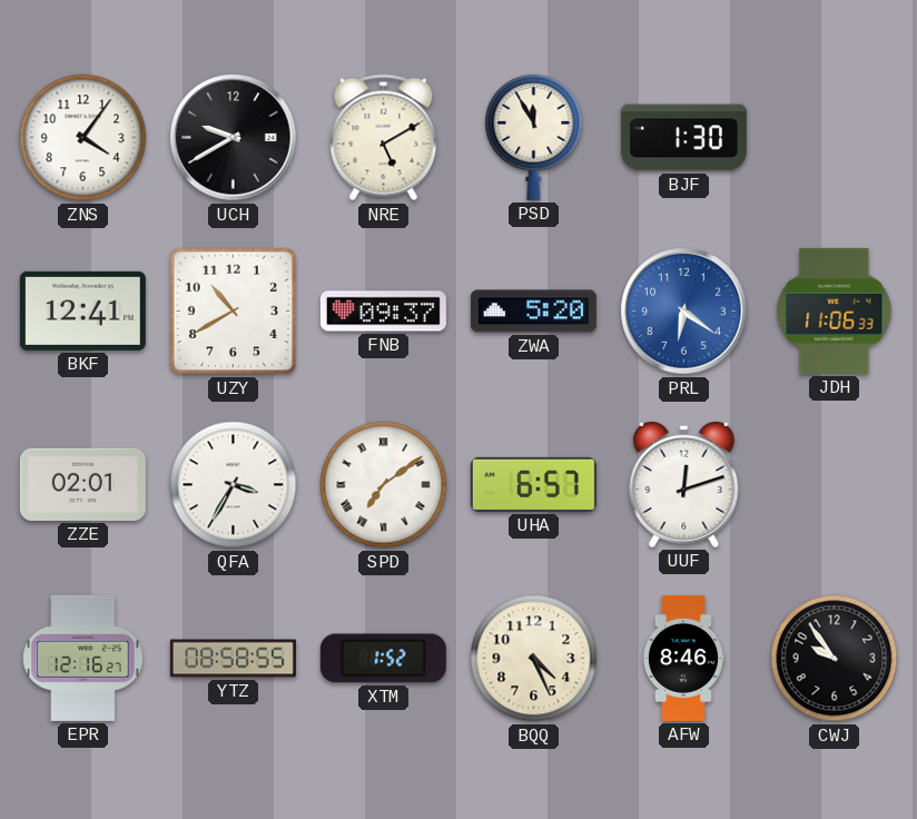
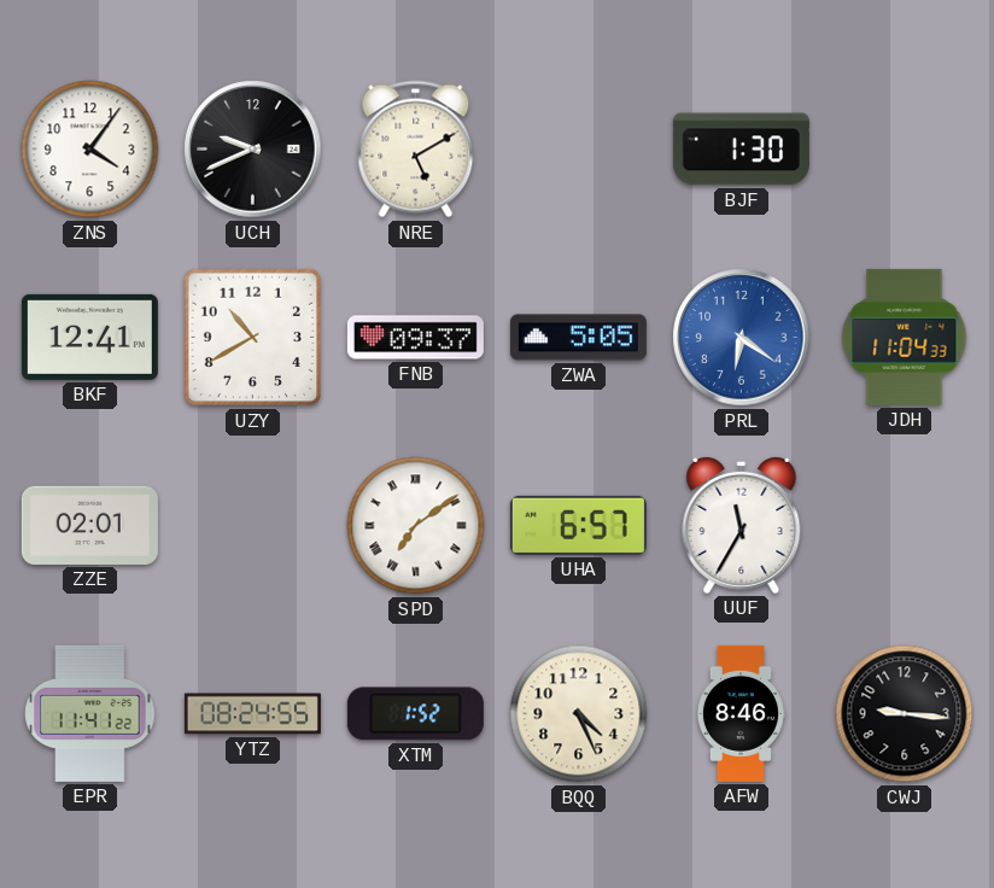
UCH: 9:40 -> 9:41
PSD: 11:55 -> none
ZWA: 5:20 -> 5:05
JDH: 11:06 -> 11:04
QFA: 3:35 -> none
UUF: 12:12 -> 11:35
EPR: 12:16 -> 11:41
YTZ: 08:58 -> 08:24
CWJ: 9:54 -> 9:16
